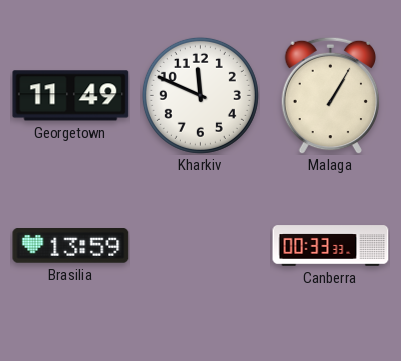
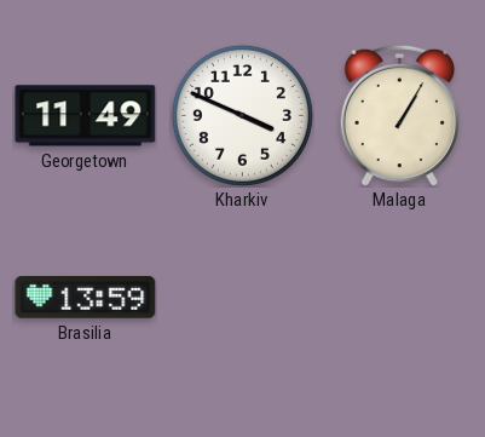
Kharkiv: 11:49 -> 3:49
Canberra: 00:33 -> none
